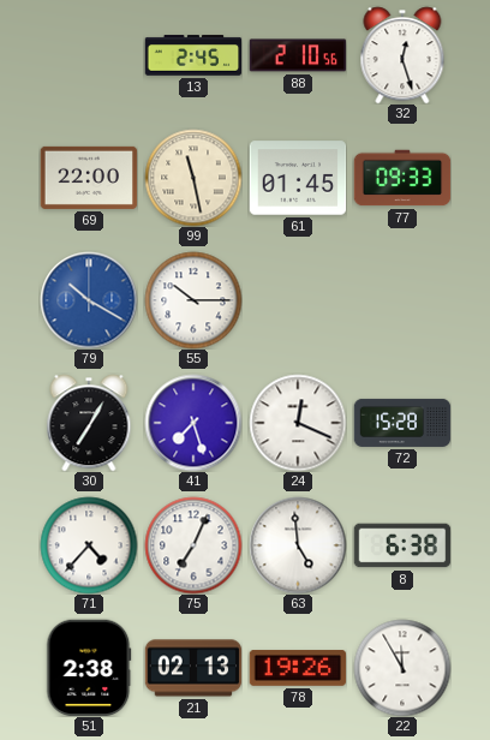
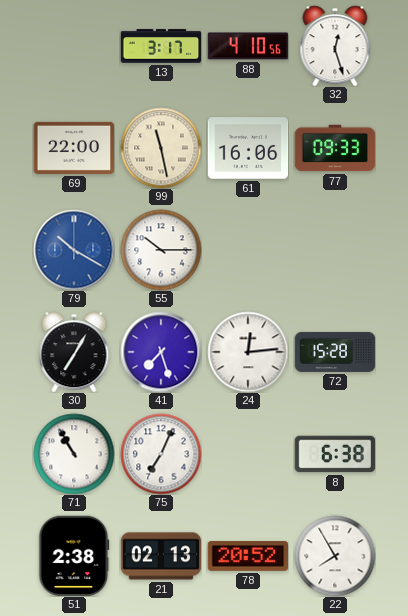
13: 2:45 -> 3:17
88: 2:10 -> 4:10
61: 01:45 -> 16:06
24: 12:19 -> 12:14
71: 4:37 -> 10:55
63: 4:59 -> none
78: 19:26 -> 20:52
22: 11:55 -> 7:55
